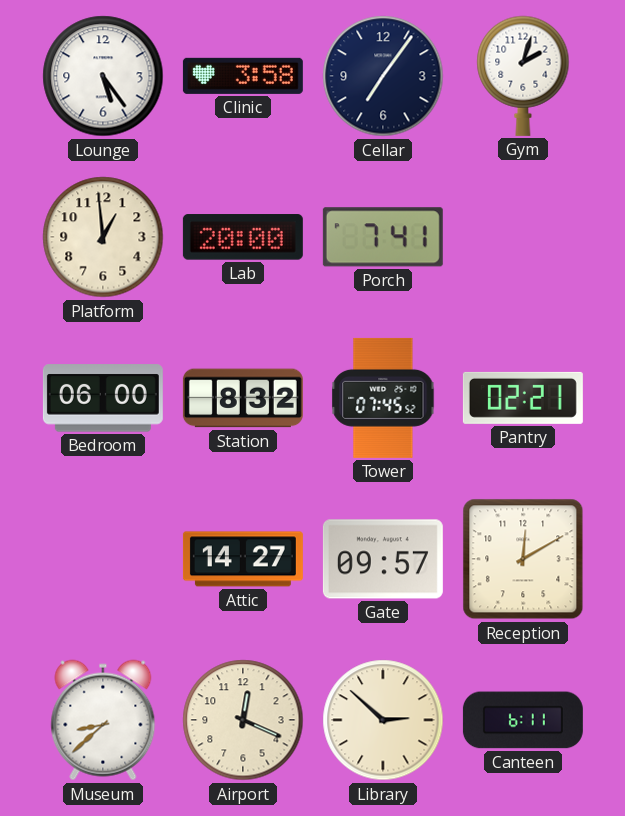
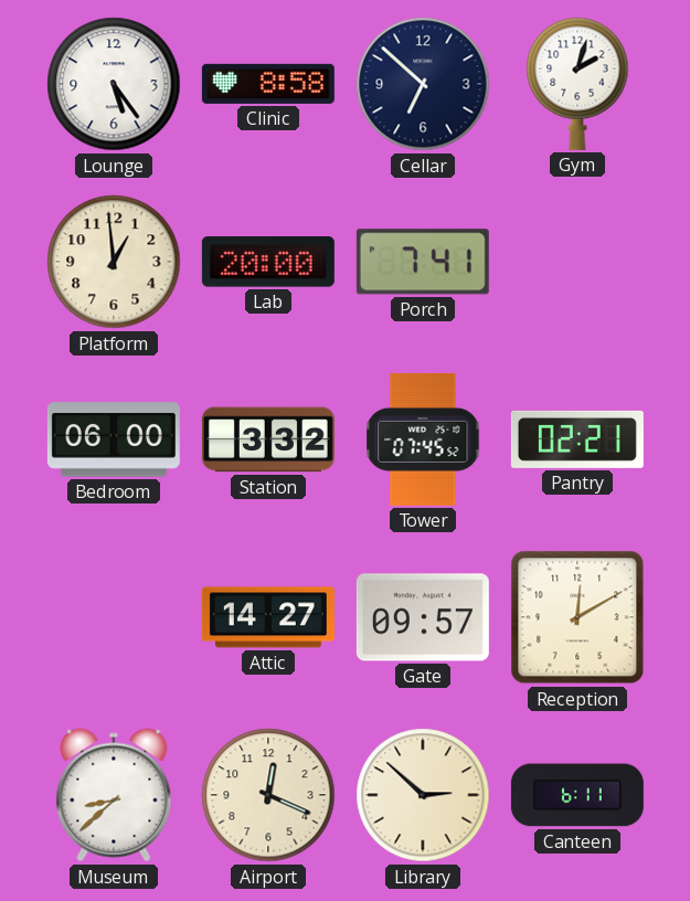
Clinic: 3:58 -> 8:58
Cellar: 7:06 -> 6:52
Station: 8:32 -> 3:32
